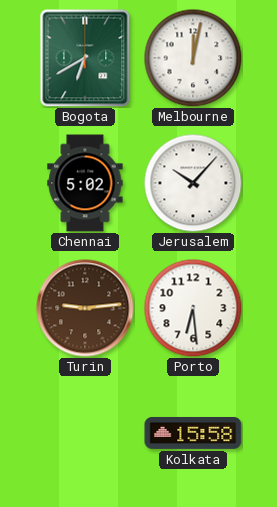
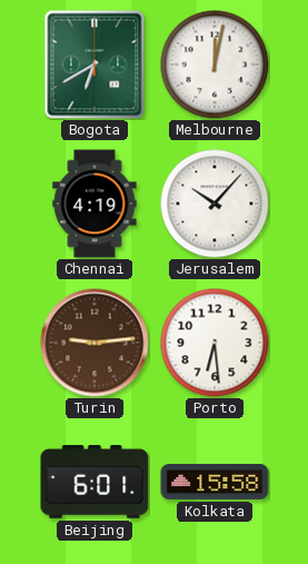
Chennai: 5:02 -> 4:19
Beijing: none -> 6:01
